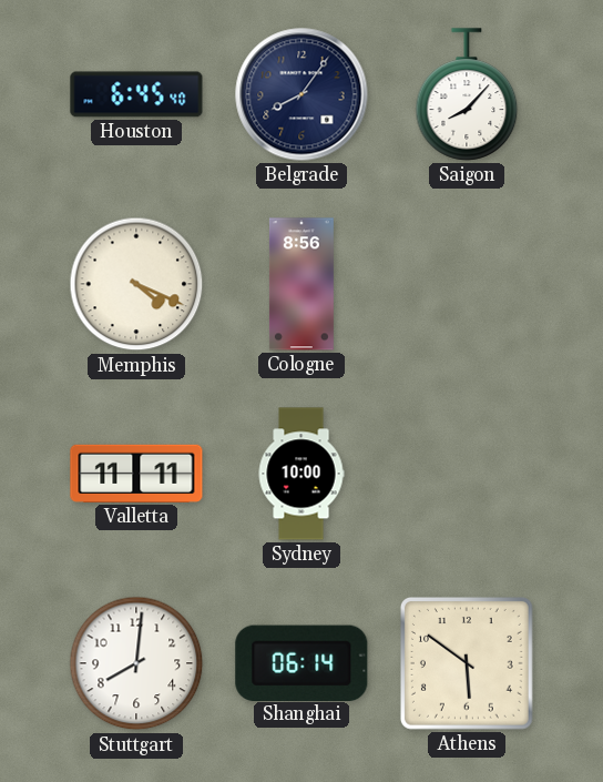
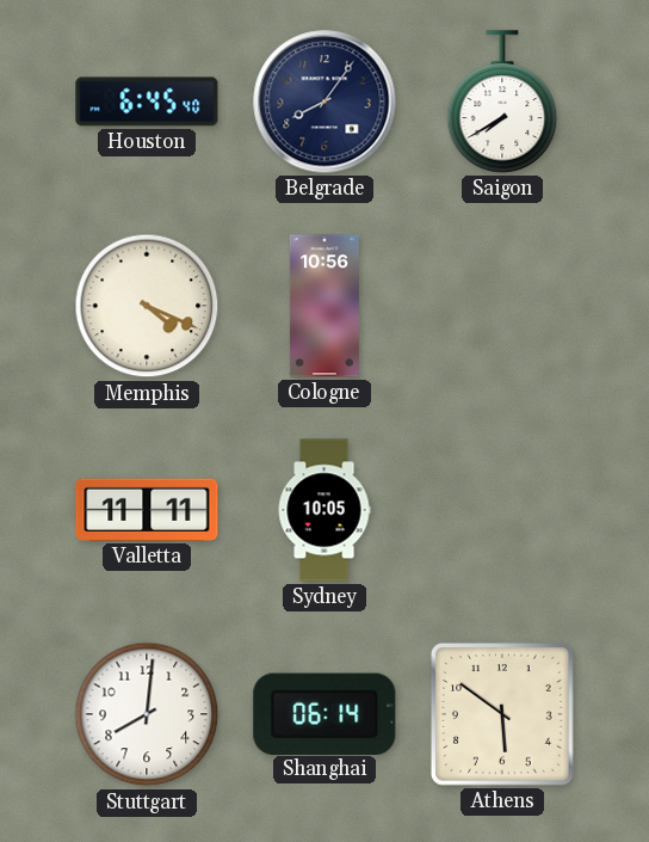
Saigon: 8:07 -> 7:40
Cologne: 8:56 -> 10:56
Sydney: 10:00 -> 10:05
